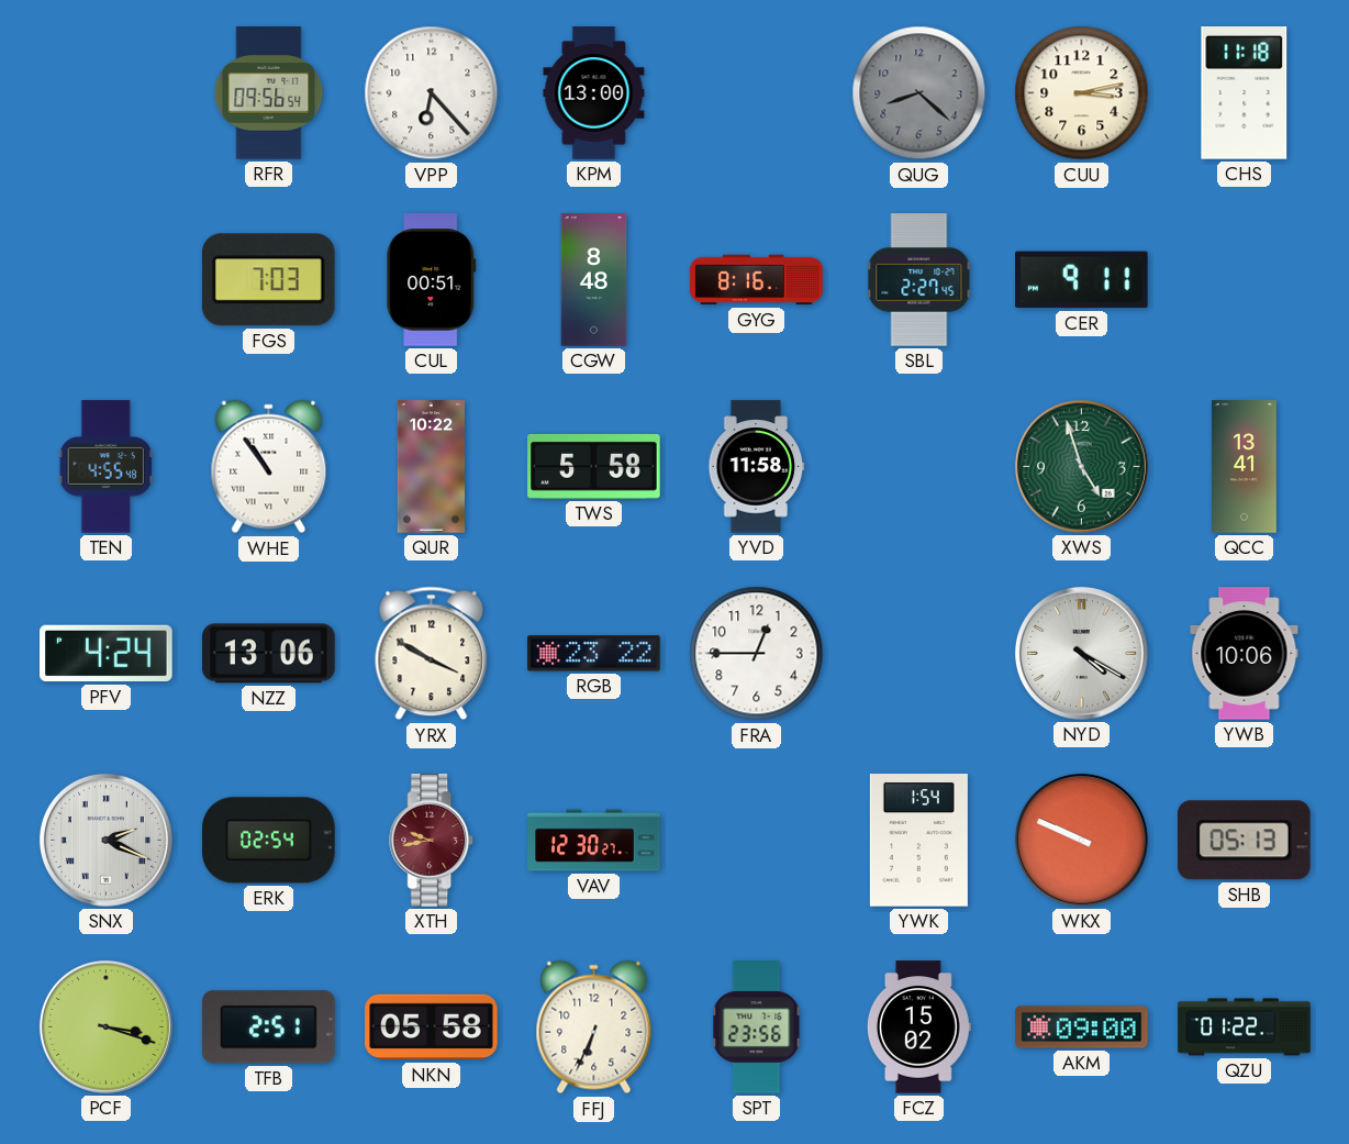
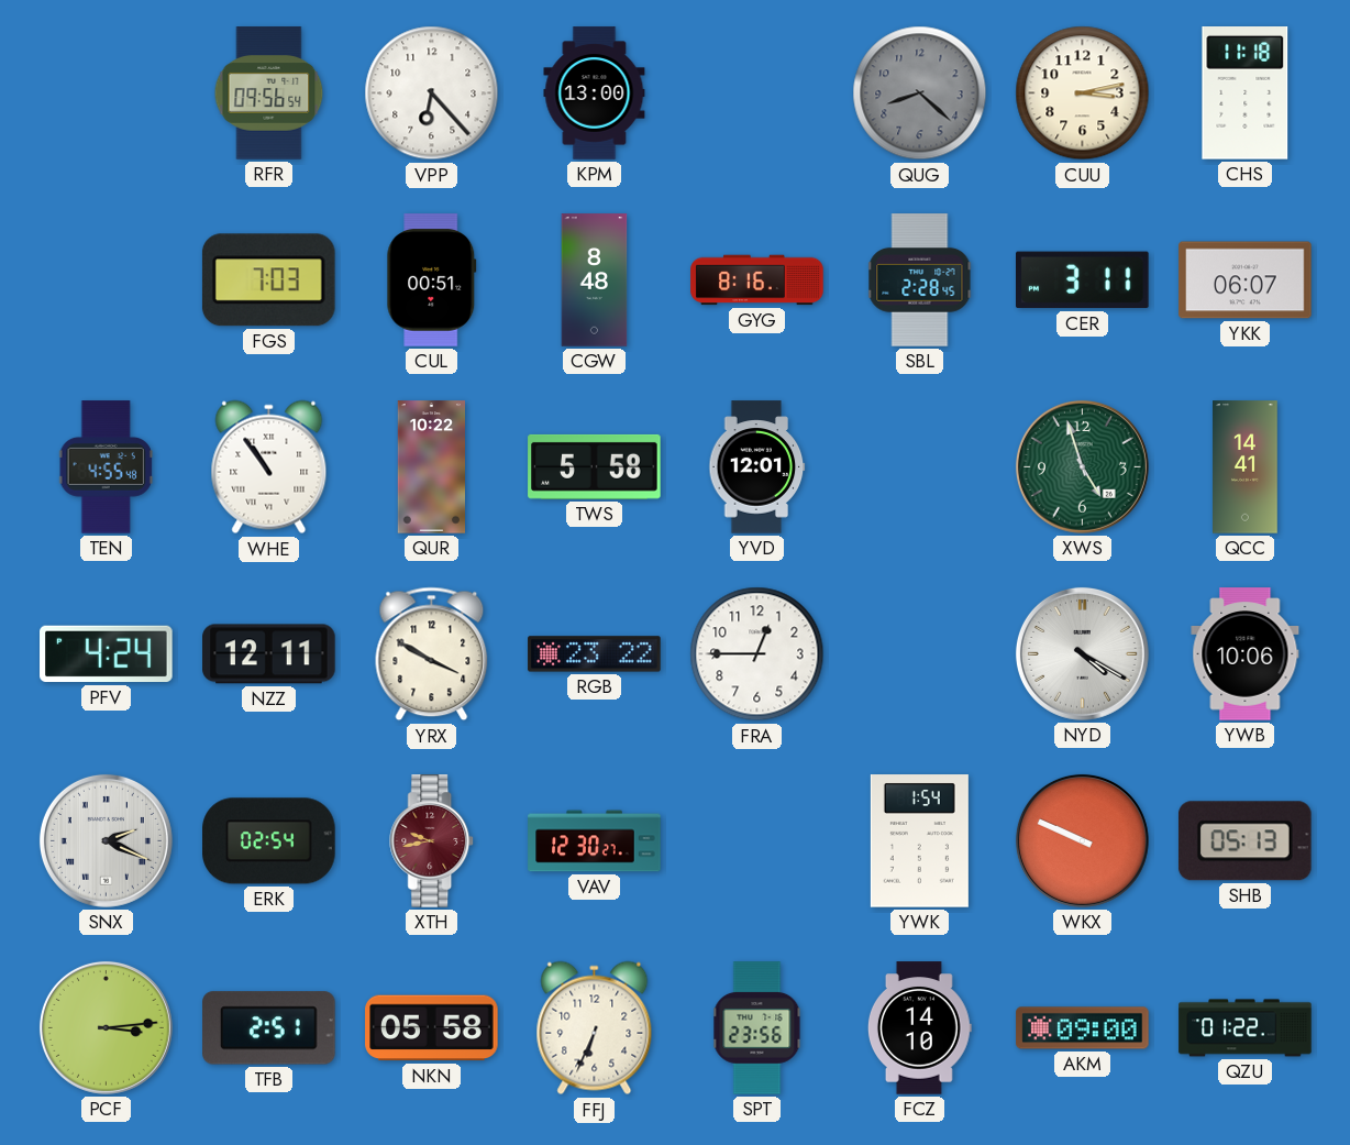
SBL: 2:27 -> 2:28
CER: 9:11 -> 3:11
YKK: none -> 06:07
YVD: 11:58 -> 12:01
QCC: 13:41 -> 14:41
NZZ: 13:06 -> 12:11
PCF: 3:18 -> 3:14
FCZ: 15:02 -> 14:10
